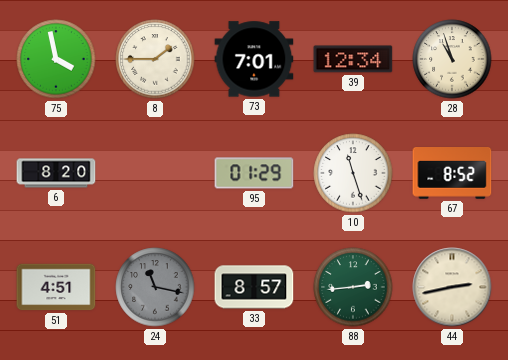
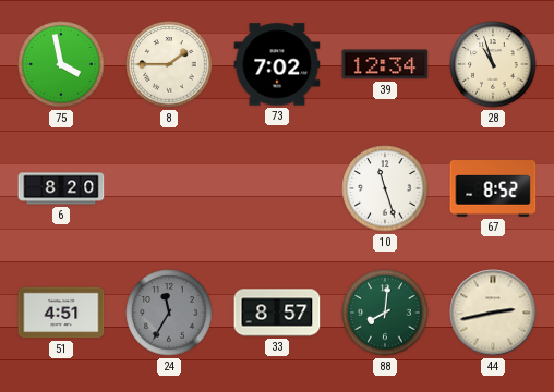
73: 7:01 -> 7:02
95: 01:29 -> none
24: 11:17 -> 11:35
88: 2:44 -> 8:01
